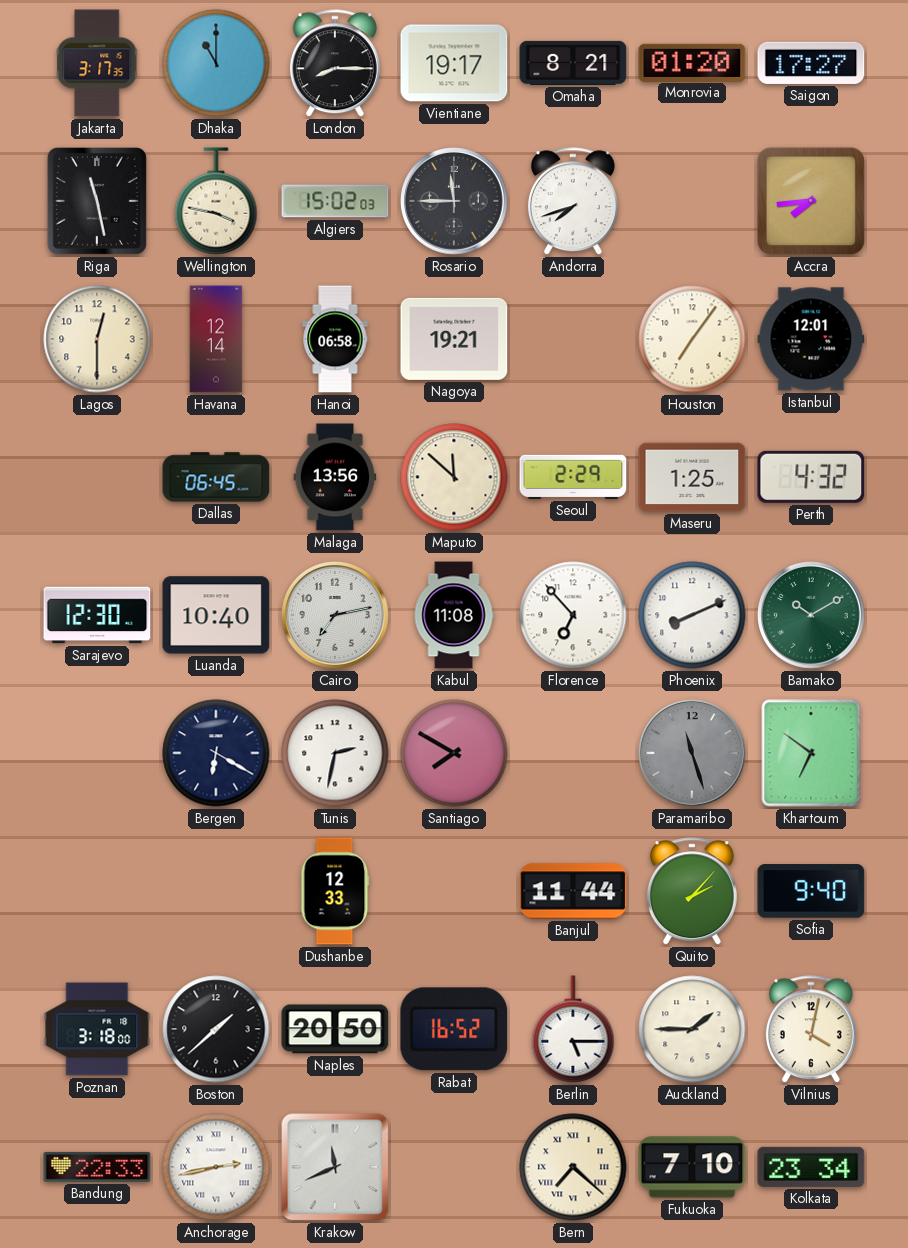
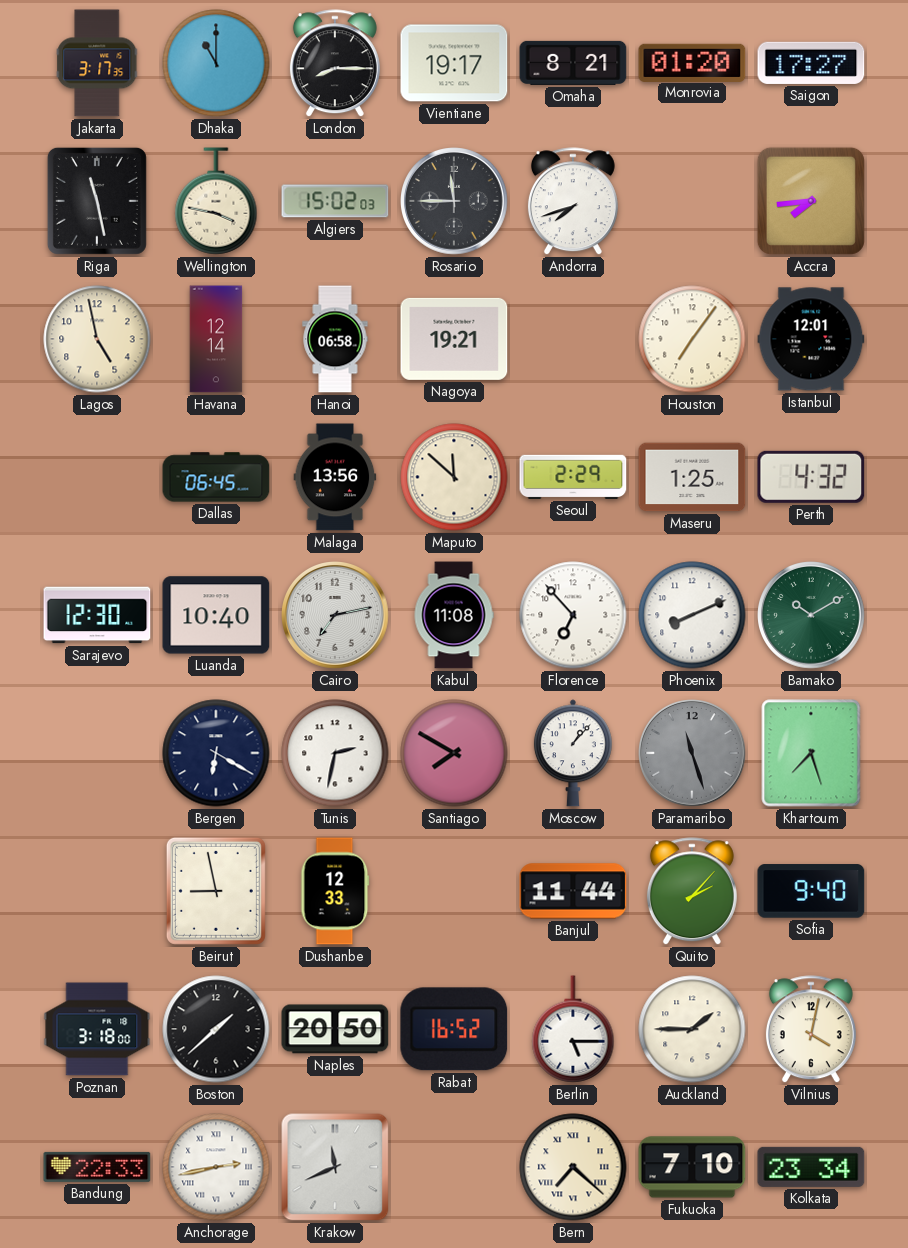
Lagos: 12:30 -> 4:58
Moscow: none -> 1:07
Khartoum: 6:51 -> 7:27
Beirut: none -> 8:58
